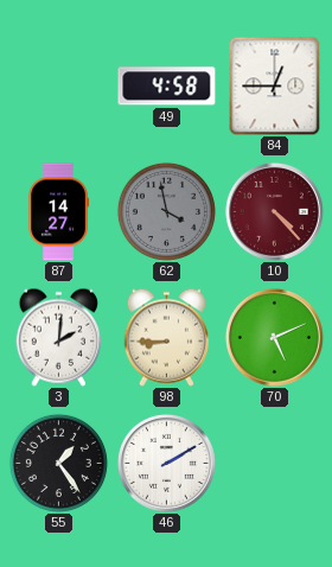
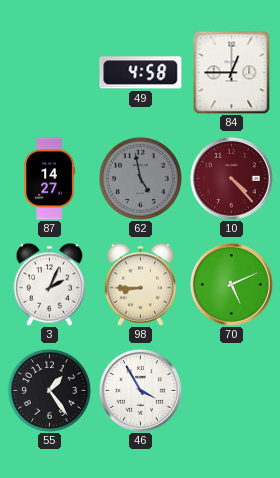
62: 3:58 -> 4:58
3: 2:01 -> 2:04
46: 2:10 -> 3:55
